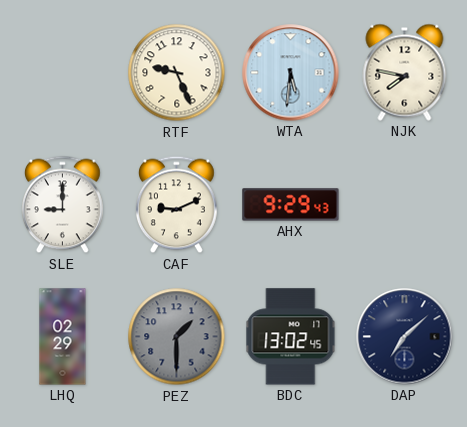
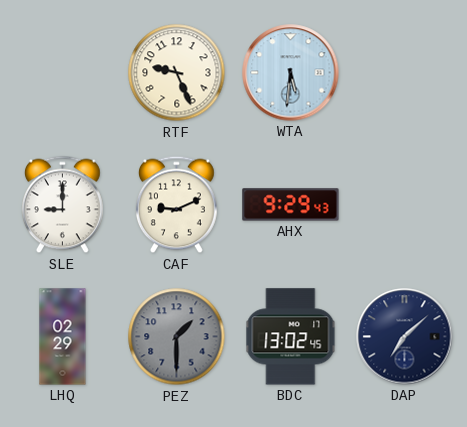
NJK: 7:47 -> none
